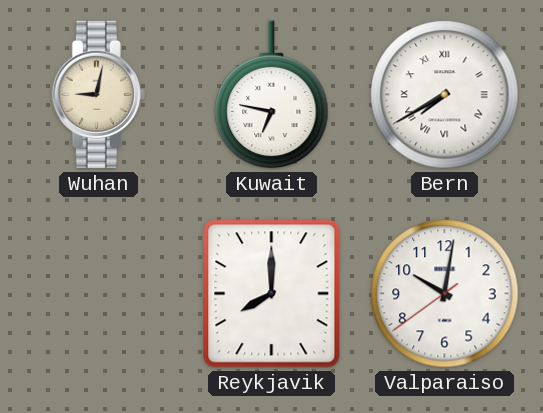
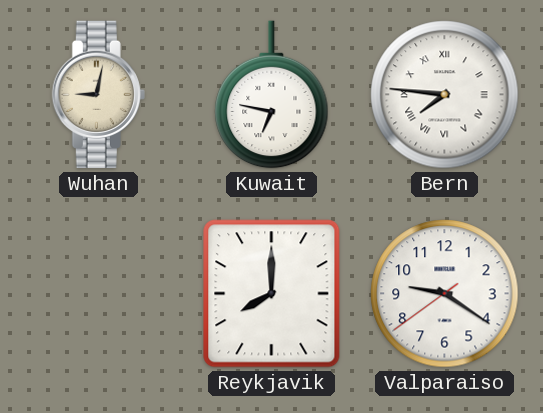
Bern: 7:40 -> 7:46
Valparaiso: 10:01 -> 9:20
